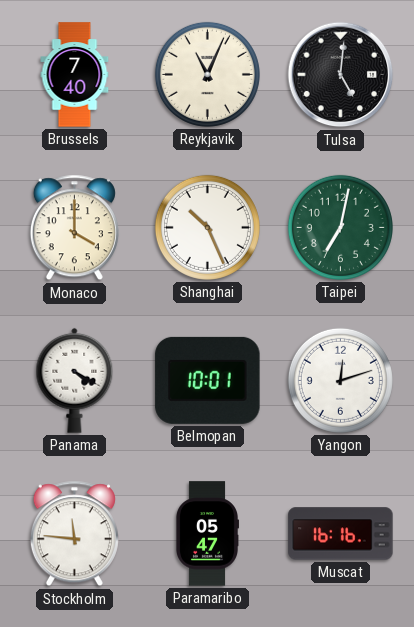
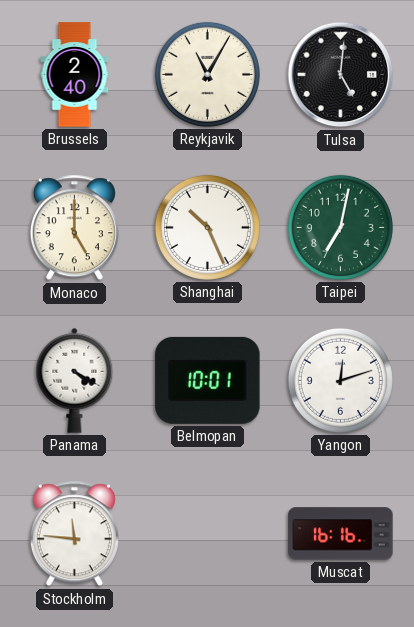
Brussels: 7:40 -> 2:40
Reykjavik: 11:04 -> 11:05
Monaco: 4:00 -> 5:00
Paramaribo: 05:47 -> none
